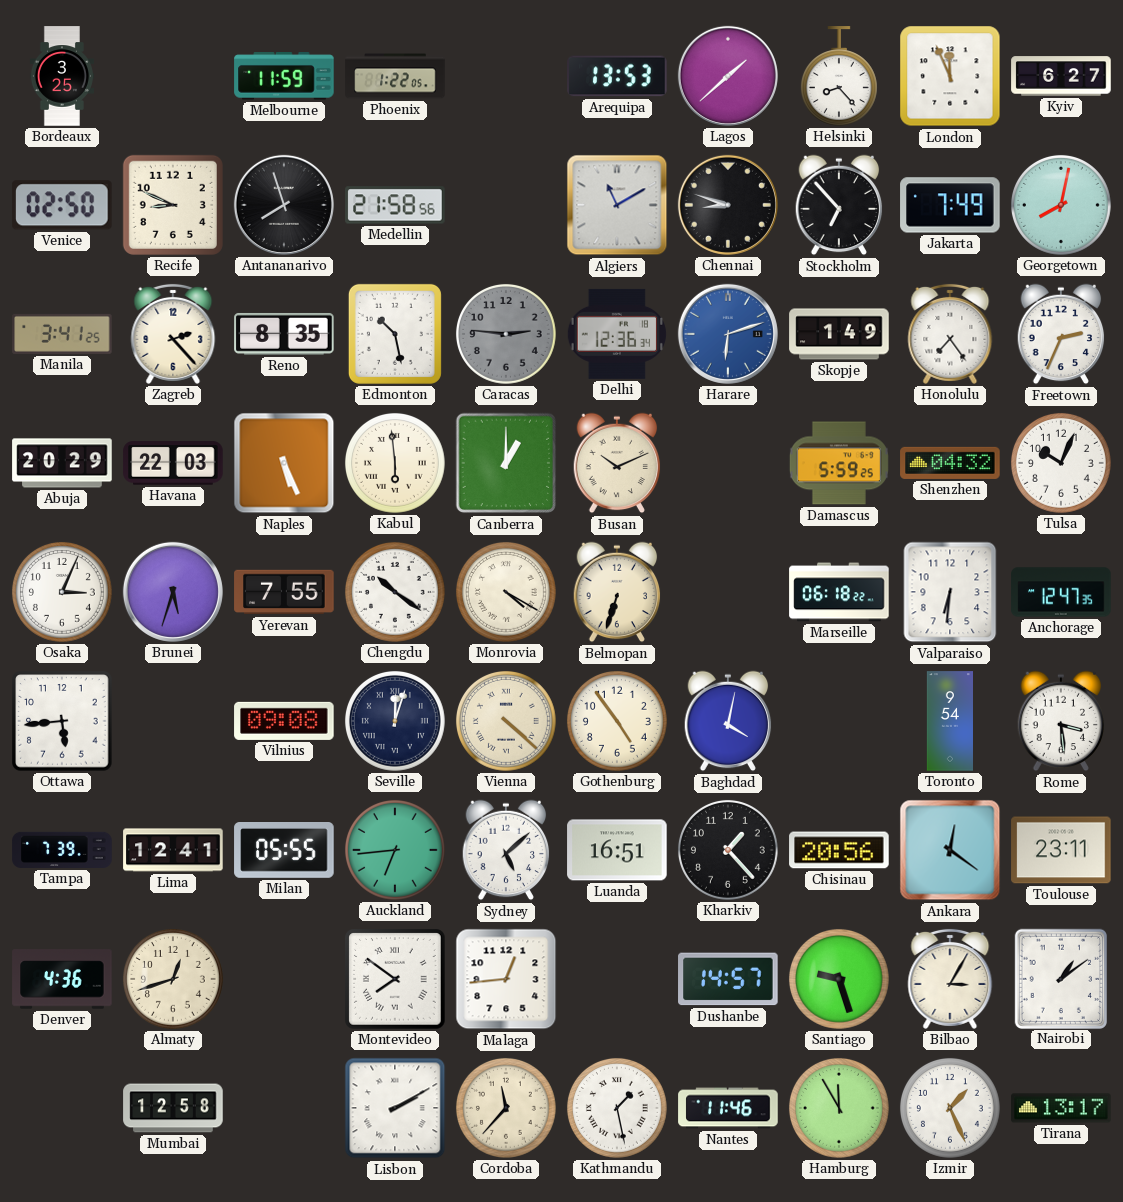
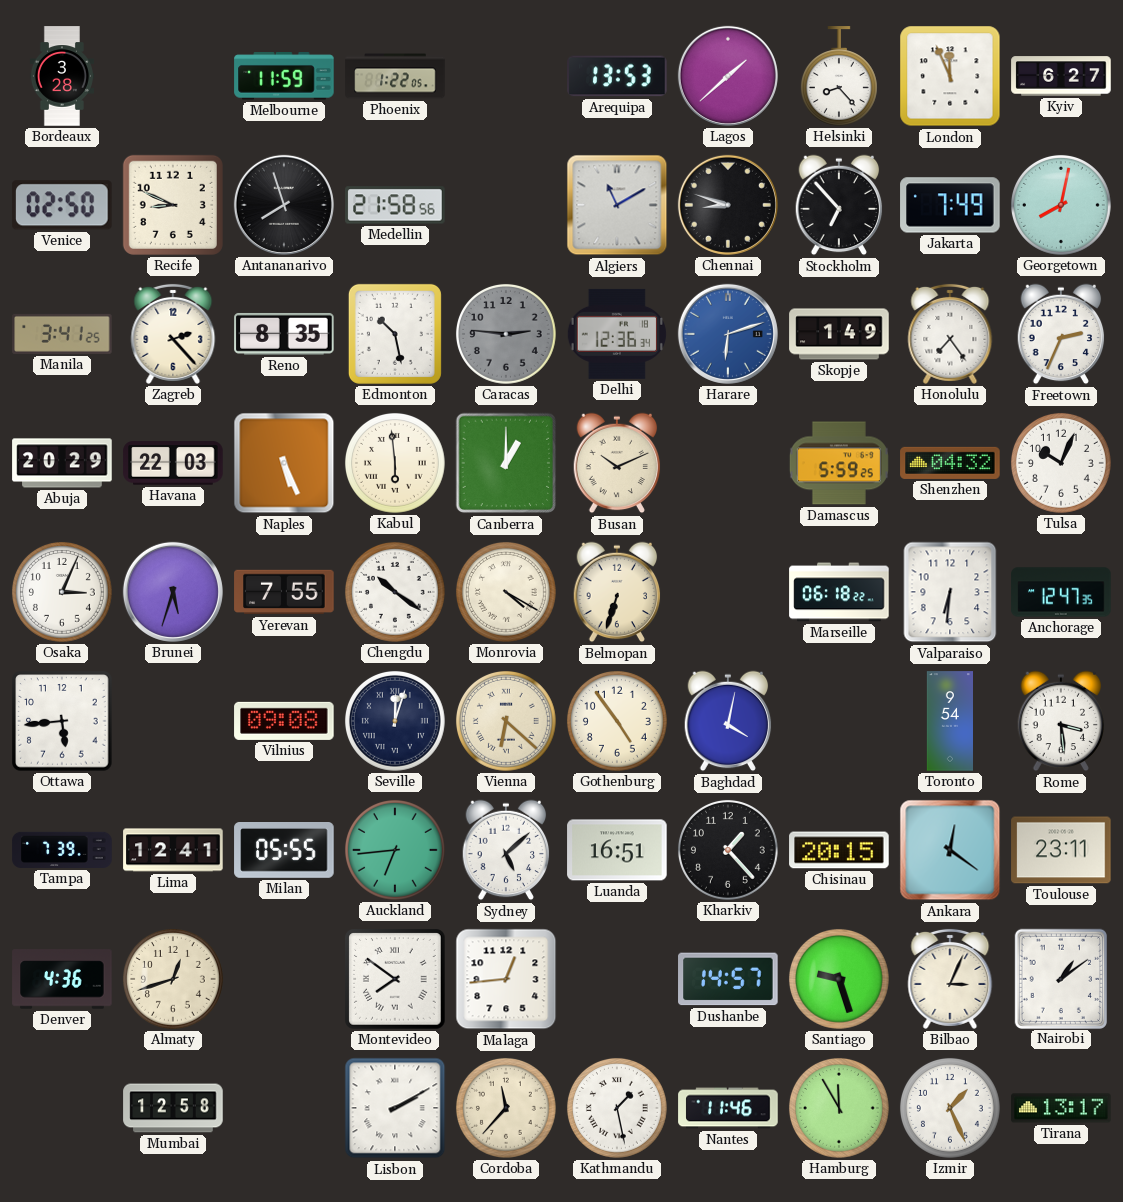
Bordeaux: 3:25 -> 3:28
Vienna: 4:22 -> 6:22
Chisinau: 20:56 -> 20:15
Bilbao: 3:05 -> 3:04
